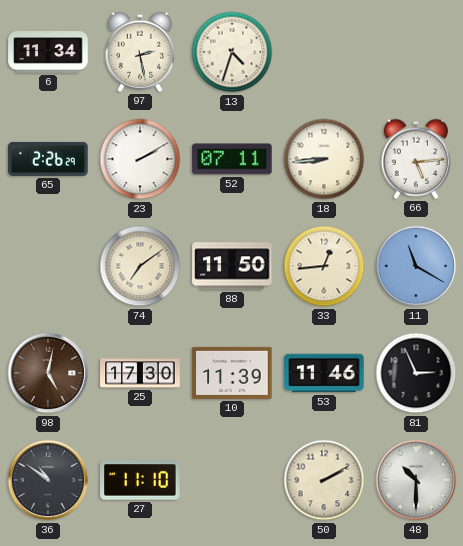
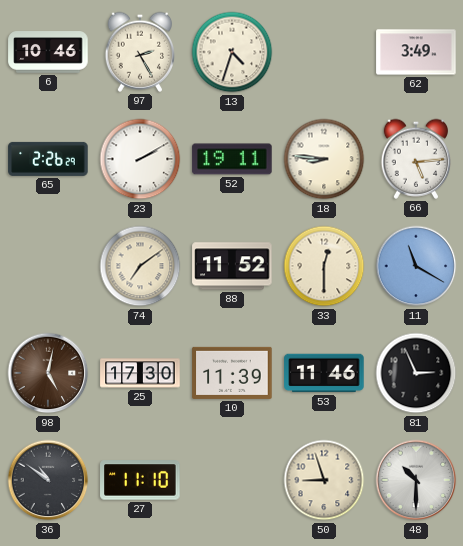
6: 11:34 -> 10:46
97: 2:28 -> 2:25
62: none -> 3:49
52: 07:11 -> 19:11
18: 8:44 -> 8:46
88: 11:50 -> 11:52
33: 12:44 -> 12:30
50: 2:10 -> 8:57
